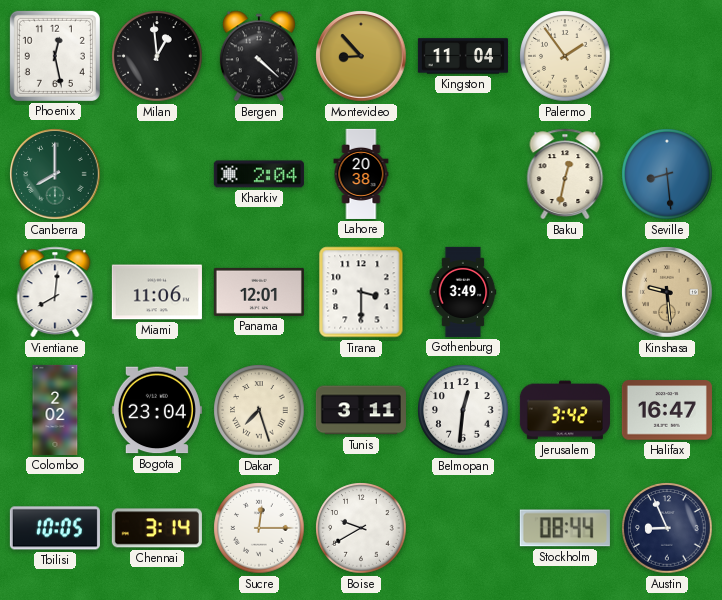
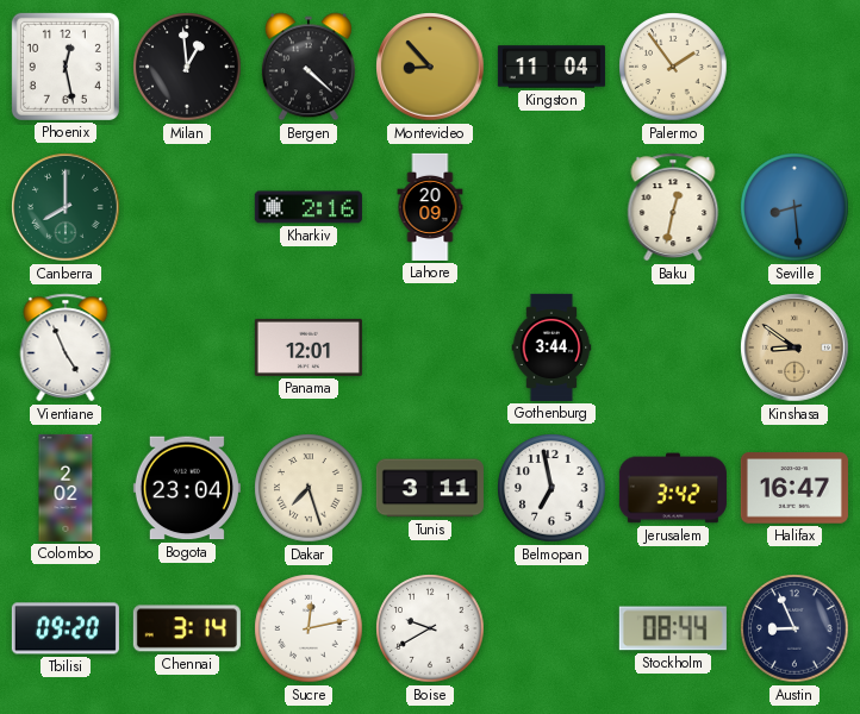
Kharkiv: 2:04 -> 2:16
Lahore: 20:38 -> 20:09
Vientiane: 8:01 -> 4:56
Miami: 11:06 -> none
Tirana: 3:30 -> none
Gothenburg: 3:49 -> 3:44
Kinshasa: 9:29 -> 8:51
Belmopan: 12:31 -> 6:58
Tbilisi: 10:05 -> 09:20
Sucre: 12:15 -> 12:13
